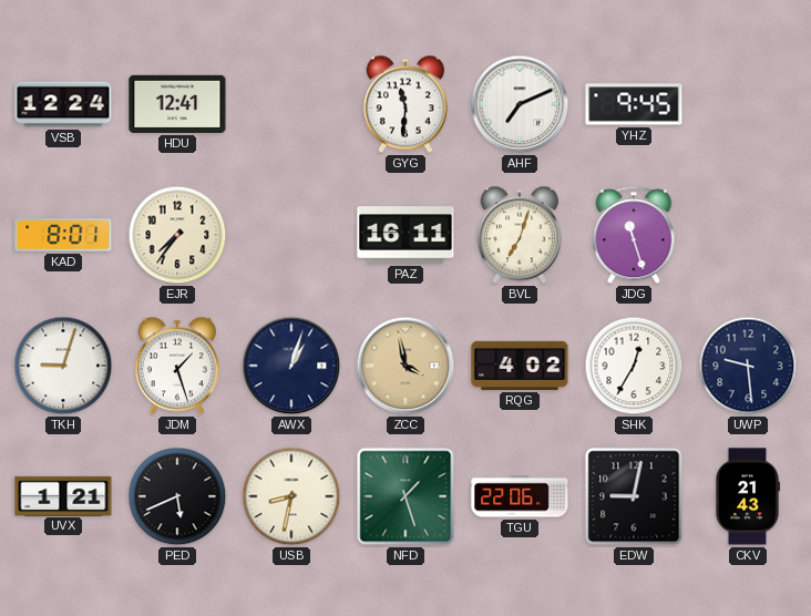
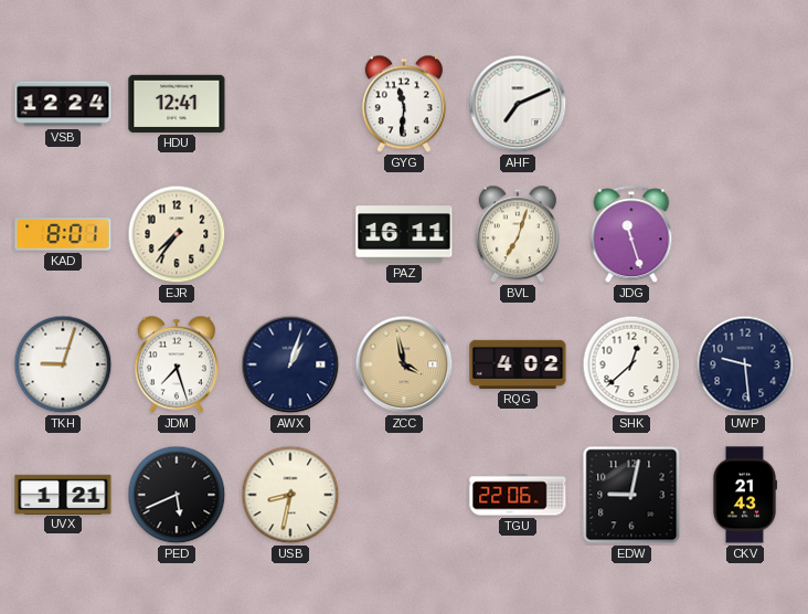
YHZ: 9:45 -> none
JDM: 1:27 -> 7:27
SHK: 12:35 -> 12:38
NFD: 1:27 -> none
